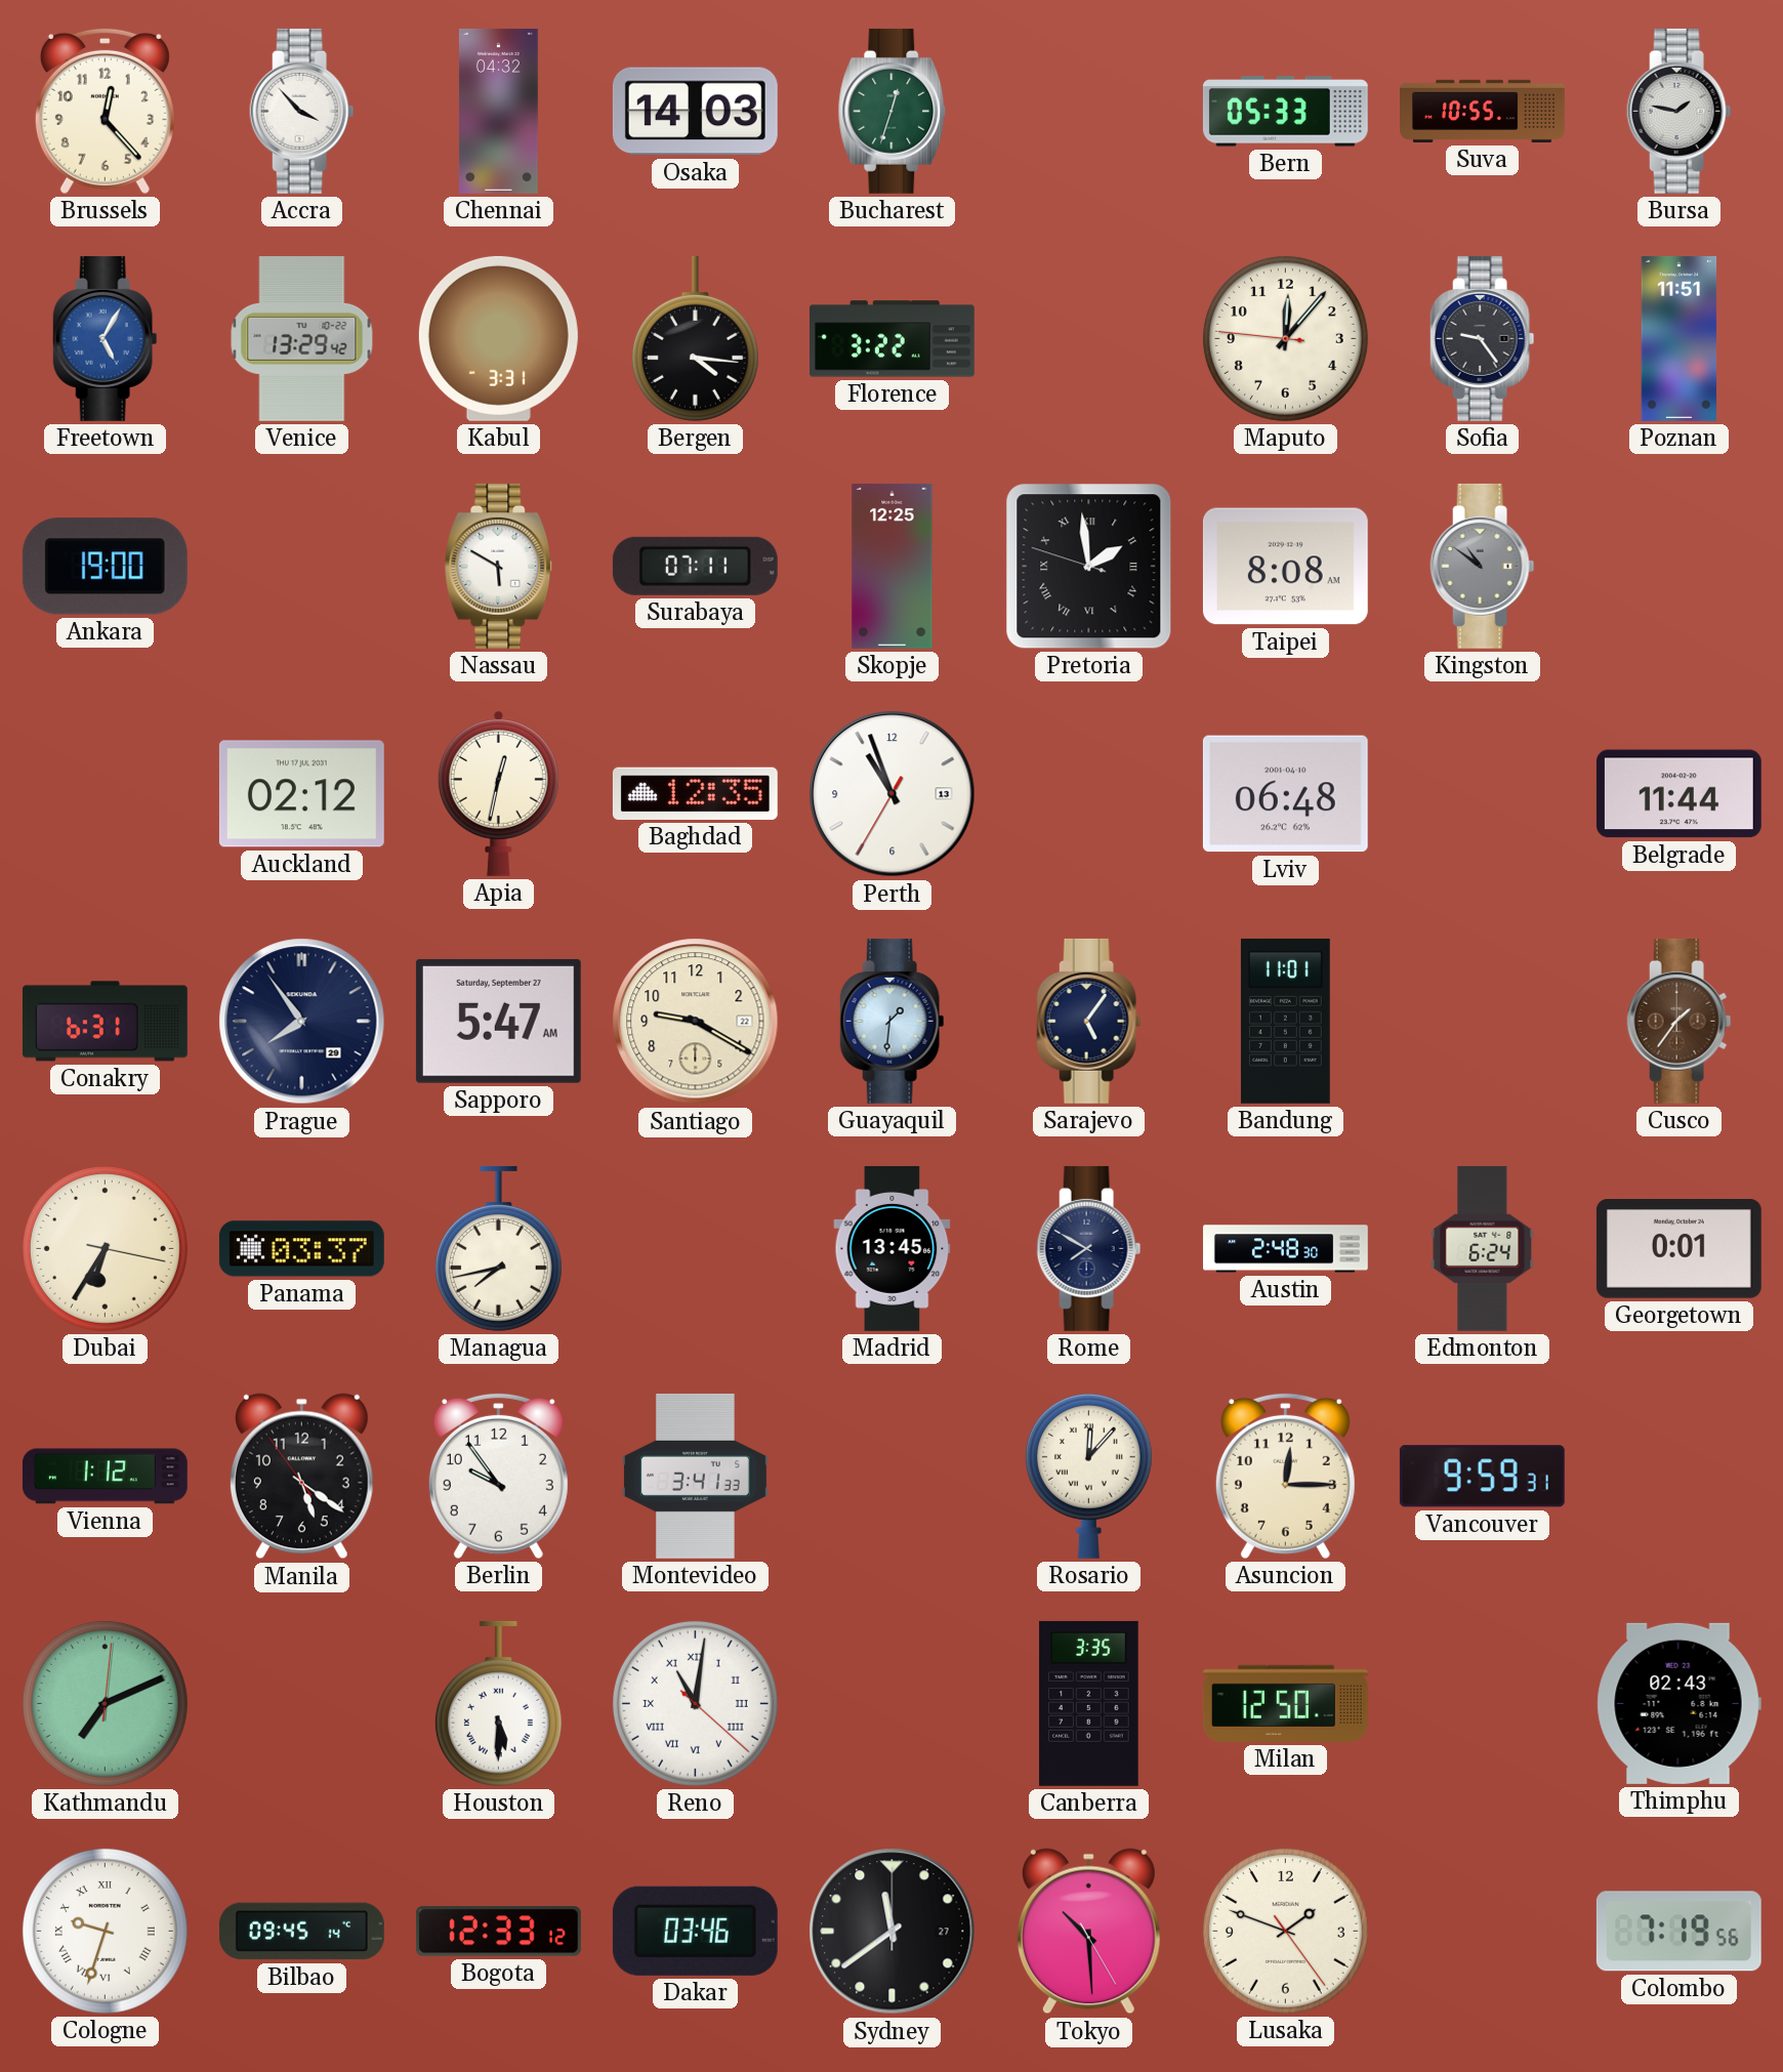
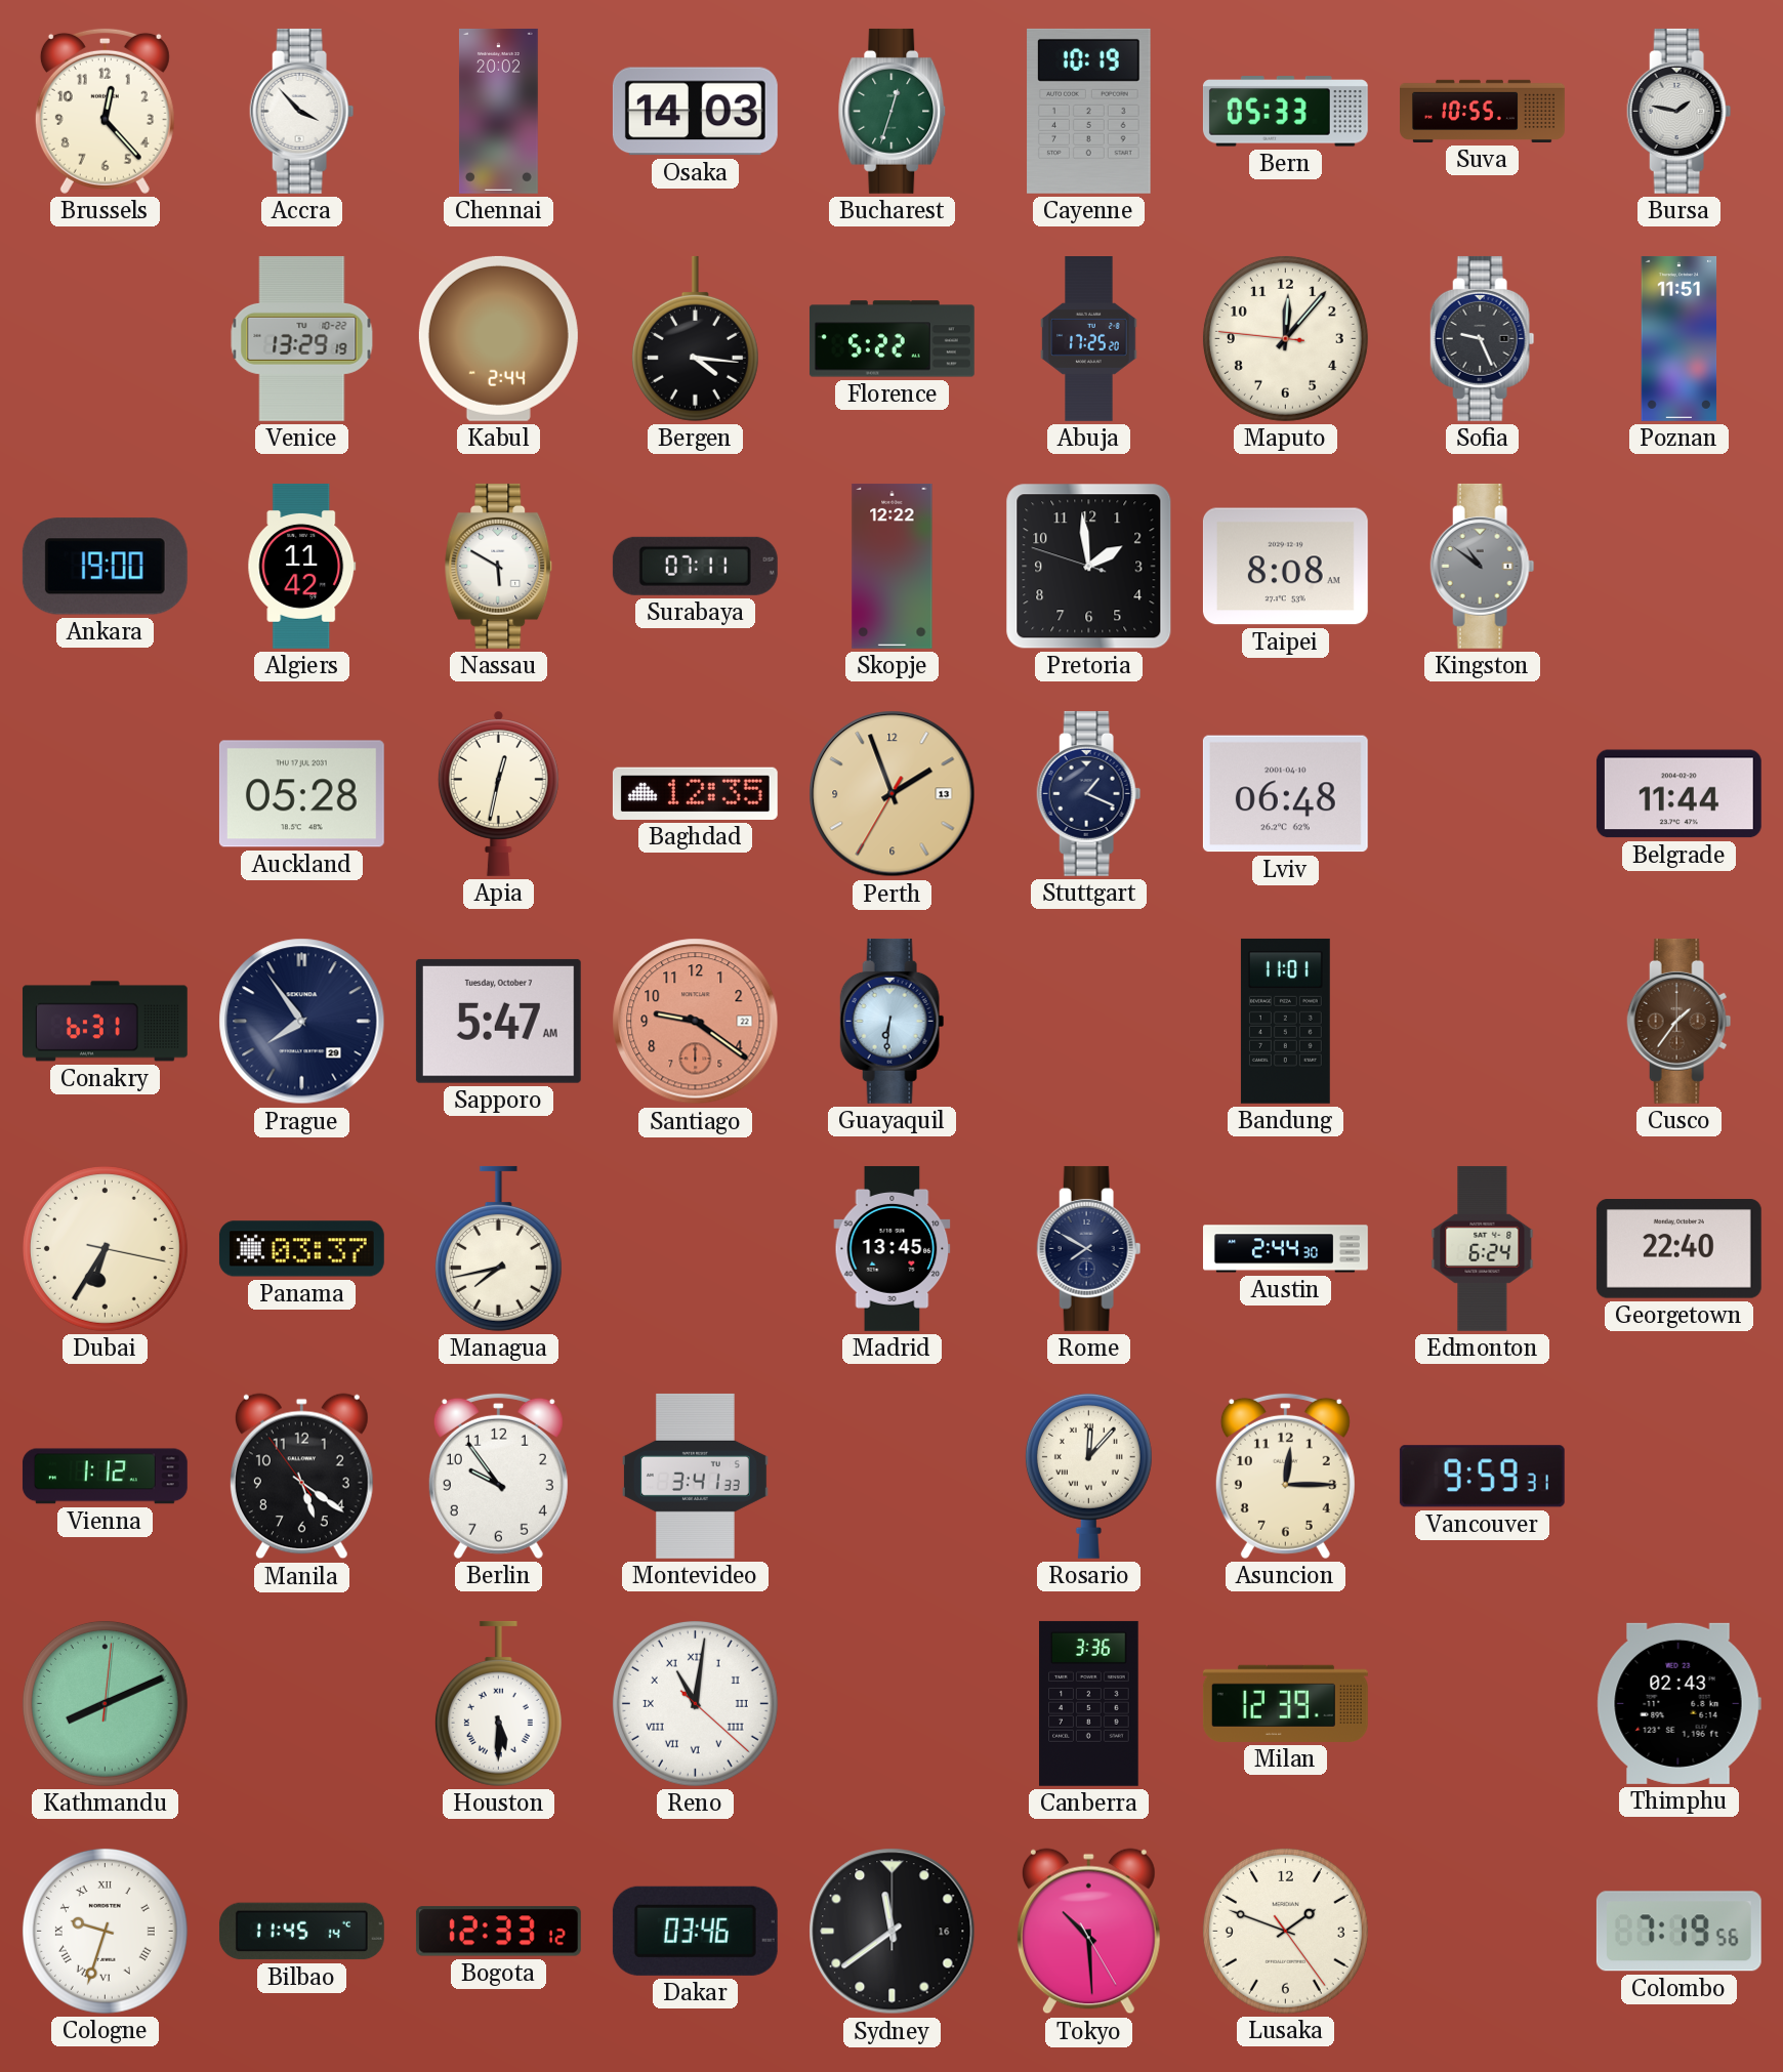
Chennai: 04:32 -> 20:02
Cayenne: none -> 10:19
Freetown: 5:05 -> none
Venice: 13:29:42 -> 13:29:19
Kabul: 3:31 -> 2:44
Florence: 3:22 -> 5:22
Abuja: none -> 17:25
Sofia: 9:24 -> 9:26
Algiers: none -> 11:42
Skopje: 12:25 -> 12:22
Pretoria numerals: Roman -> Arabic
Auckland: 02:12 -> 05:28
Perth: 10:56 -> 1:56
Perth dial: white -> champagne
Stuttgart: none -> 1:19
Sapporo date: Saturday, September 27 -> Tuesday, October 7
Santiago: 9:20 -> 9:21
Santiago dial: cream -> salmon
Guayaquil: 1:31 -> 6:31
Sarajevo: 5:06 -> none
Austin: 2:48 -> 2:44
Georgetown: 0:01 -> 22:40
Kathmandu: 7:11 -> 8:11
Canberra: 3:35 -> 3:36
Milan: 12:50 -> 12:39
Bilbao: 09:45 -> 11:45
Sydney date: 27 -> 16
